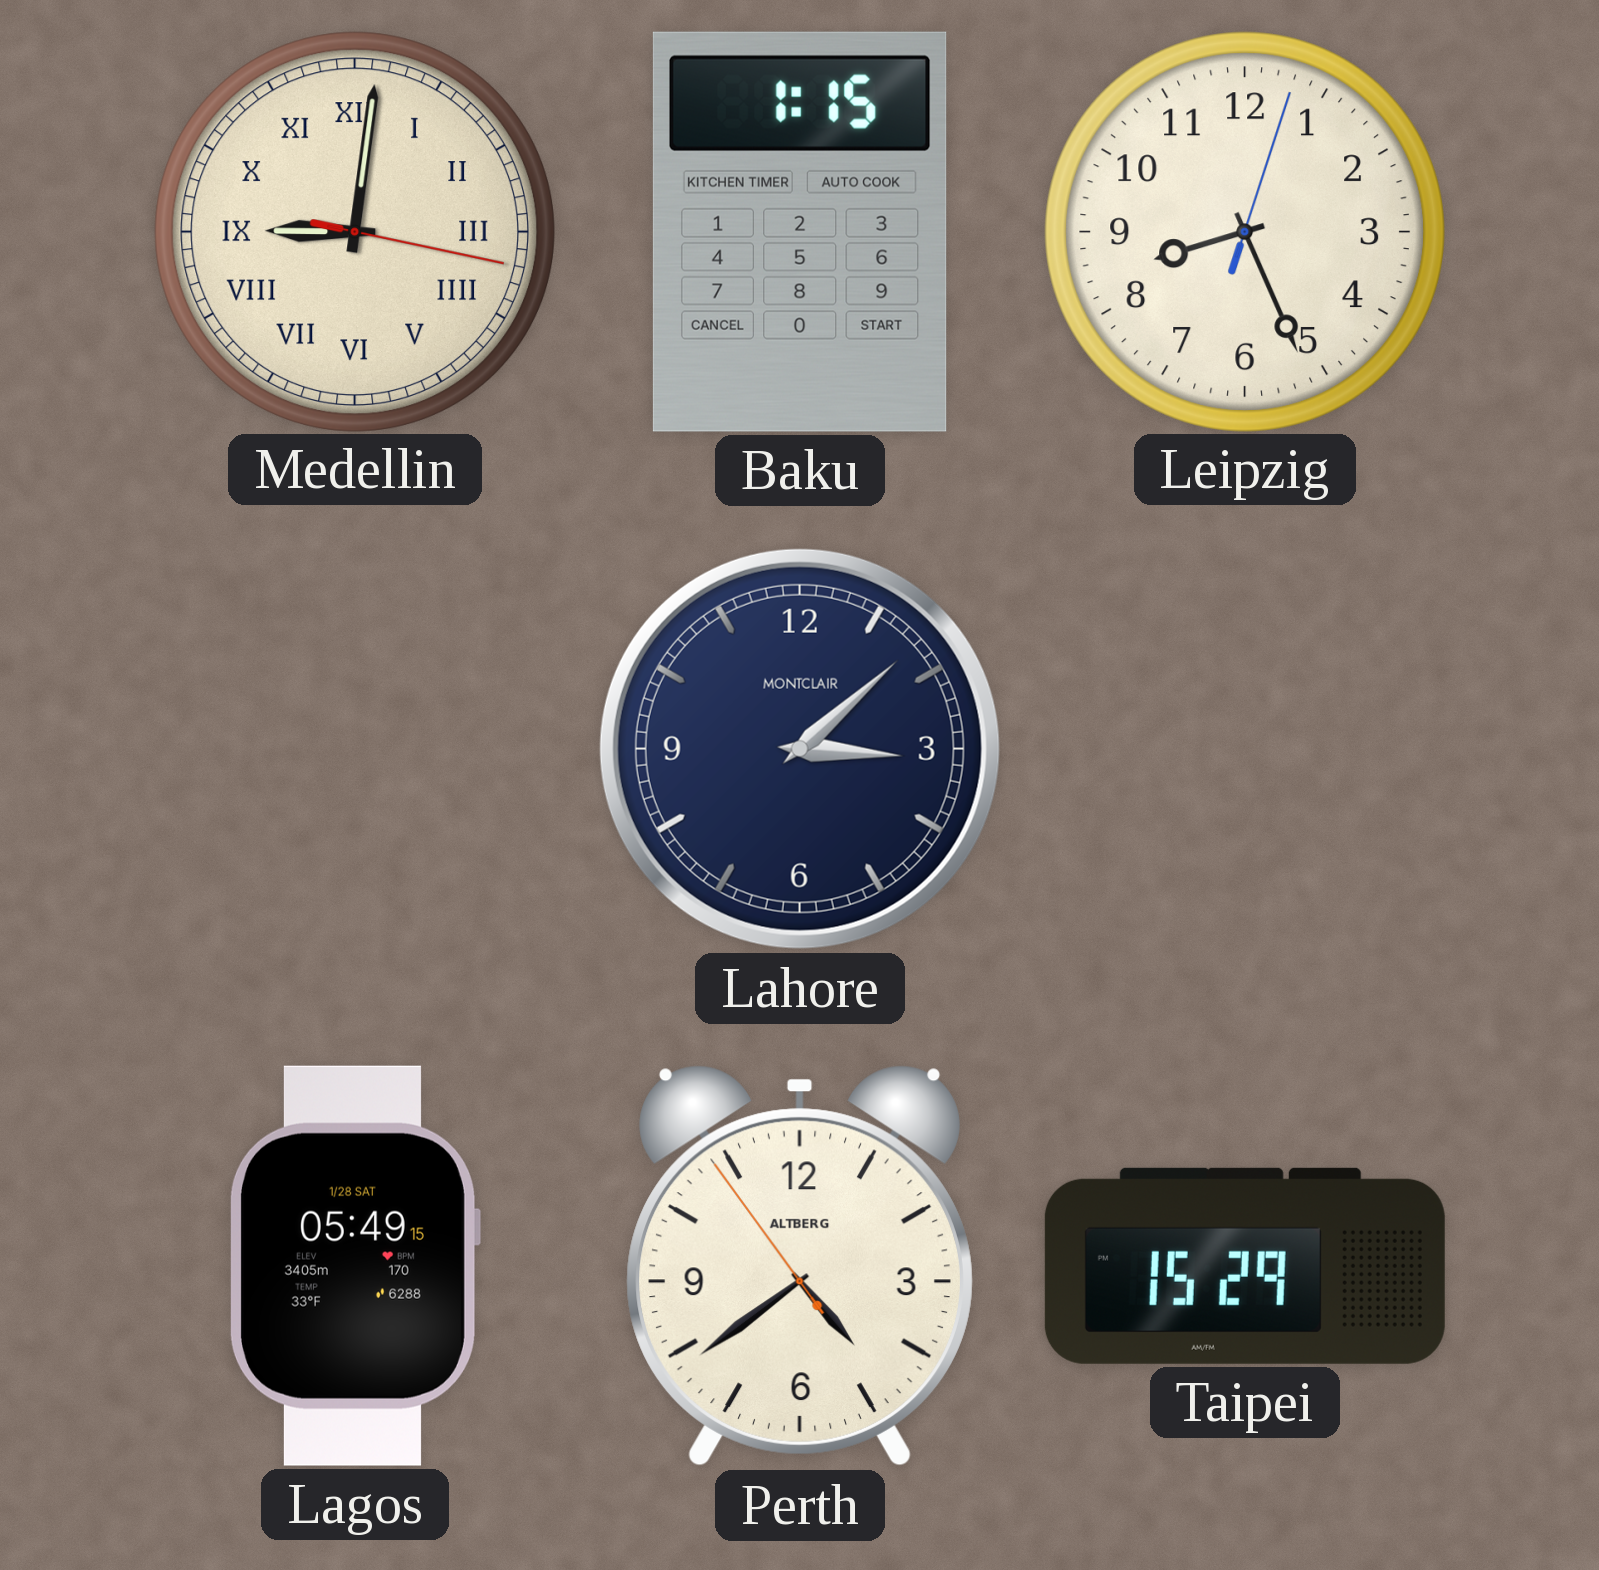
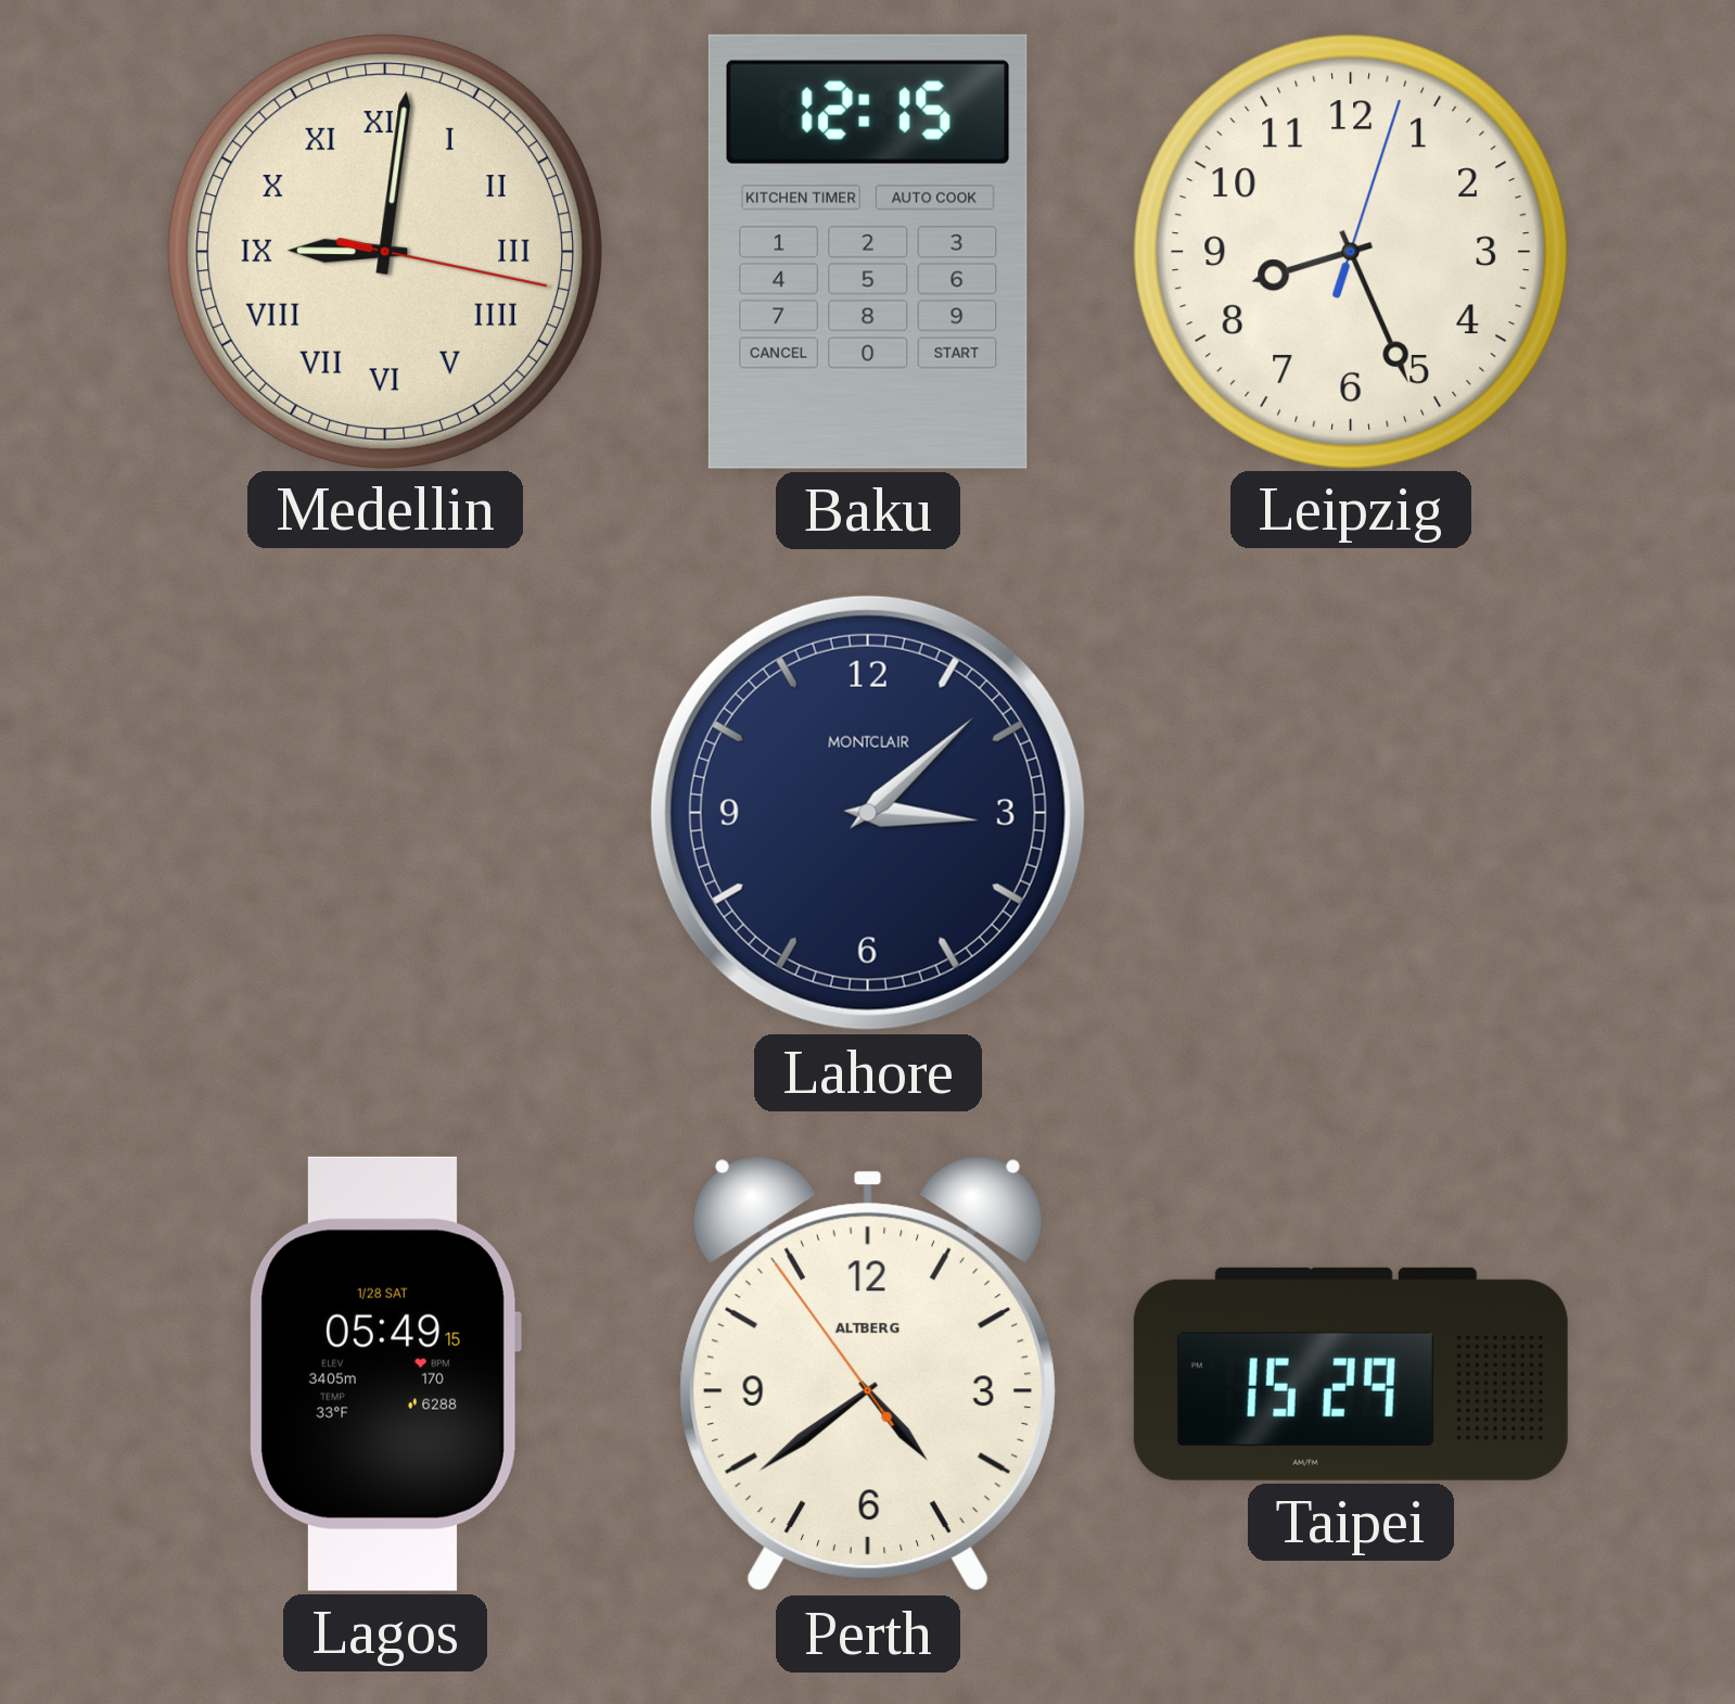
Baku: 1:15 -> 12:15
